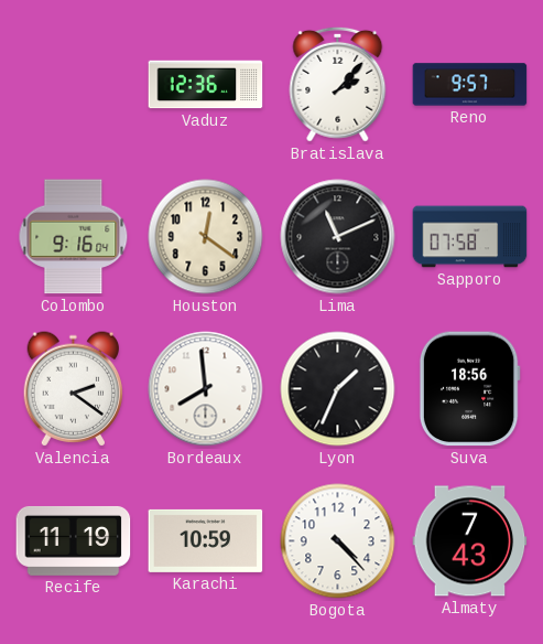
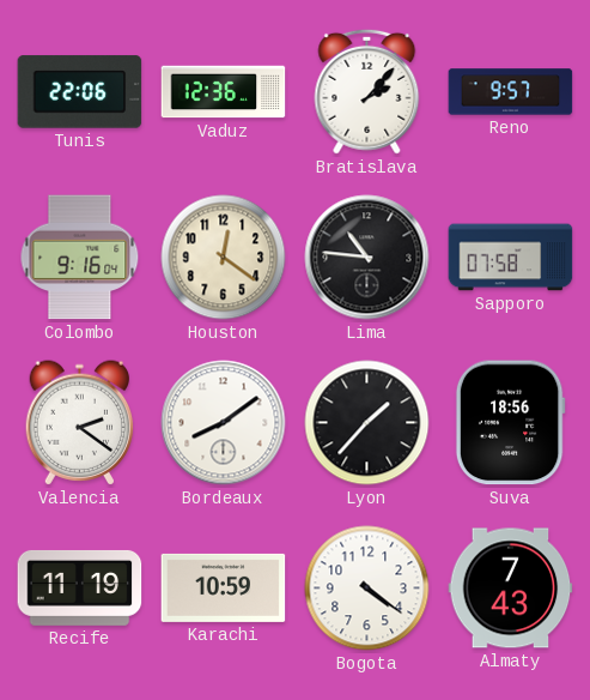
Tunis: none -> 22:06
Lima: 11:11 -> 10:46
Bordeaux: 7:59 -> 8:09
Lyon: 1:34 -> 1:37
Bogota: 4:23 -> 4:21
